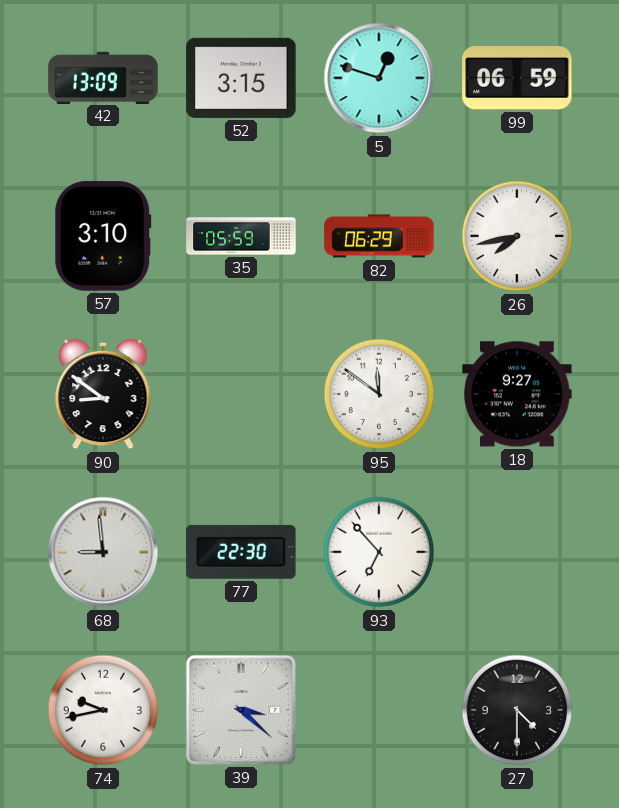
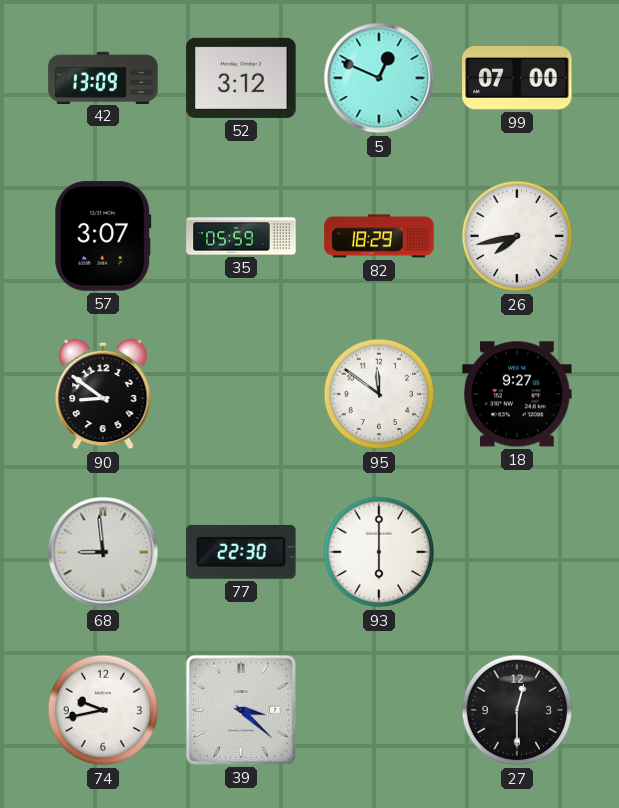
52: 3:15 -> 3:12
5: 12:48 -> 12:49
99: 06:59 -> 07:00
57: 3:10 -> 3:07
82: 06:29 -> 18:29
93: 6:53 -> 6:00
27: 4:30 -> 12:30
